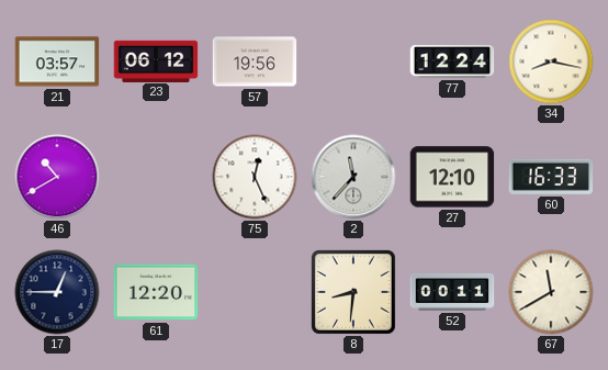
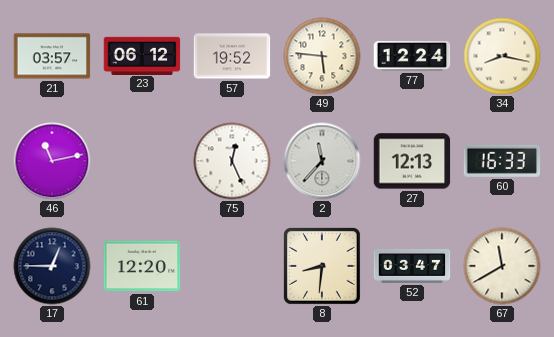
57: 19:56 -> 19:52
49: none -> 5:46
46: 10:40 -> 11:13
27: 12:10 -> 12:13
52: 00:11 -> 03:47
